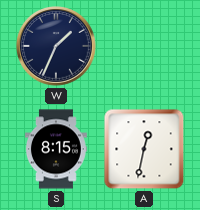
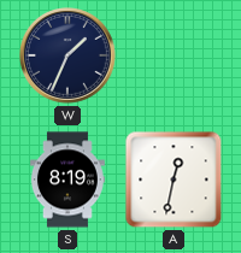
S: 8:15 -> 8:19
